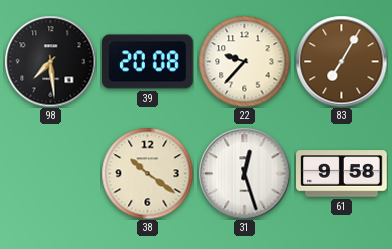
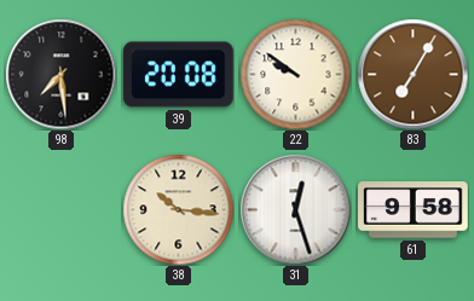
22: 9:37 -> 9:51
38: 10:21 -> 10:16
